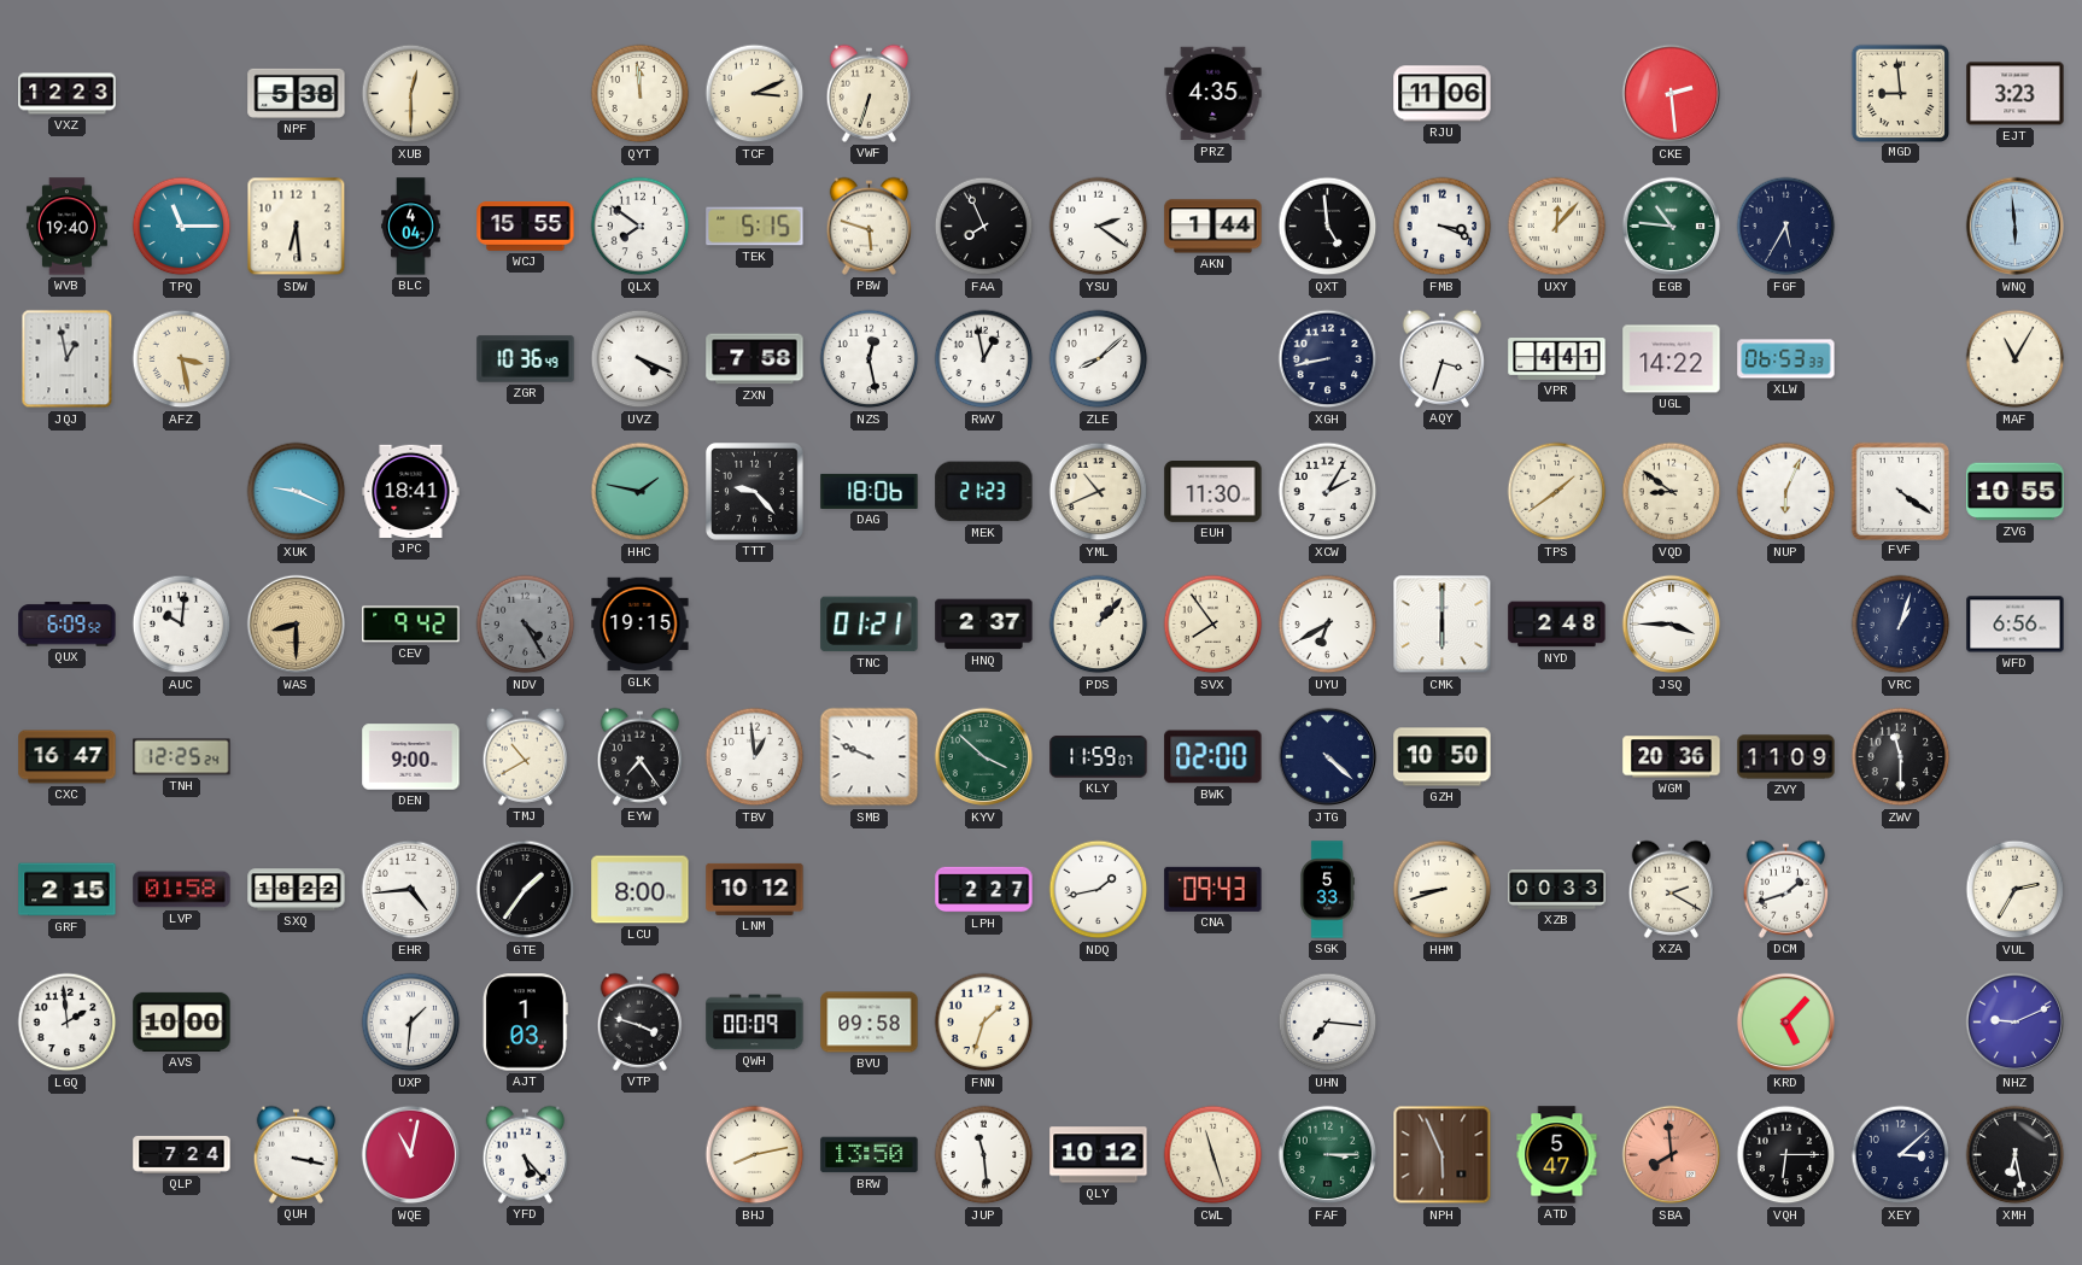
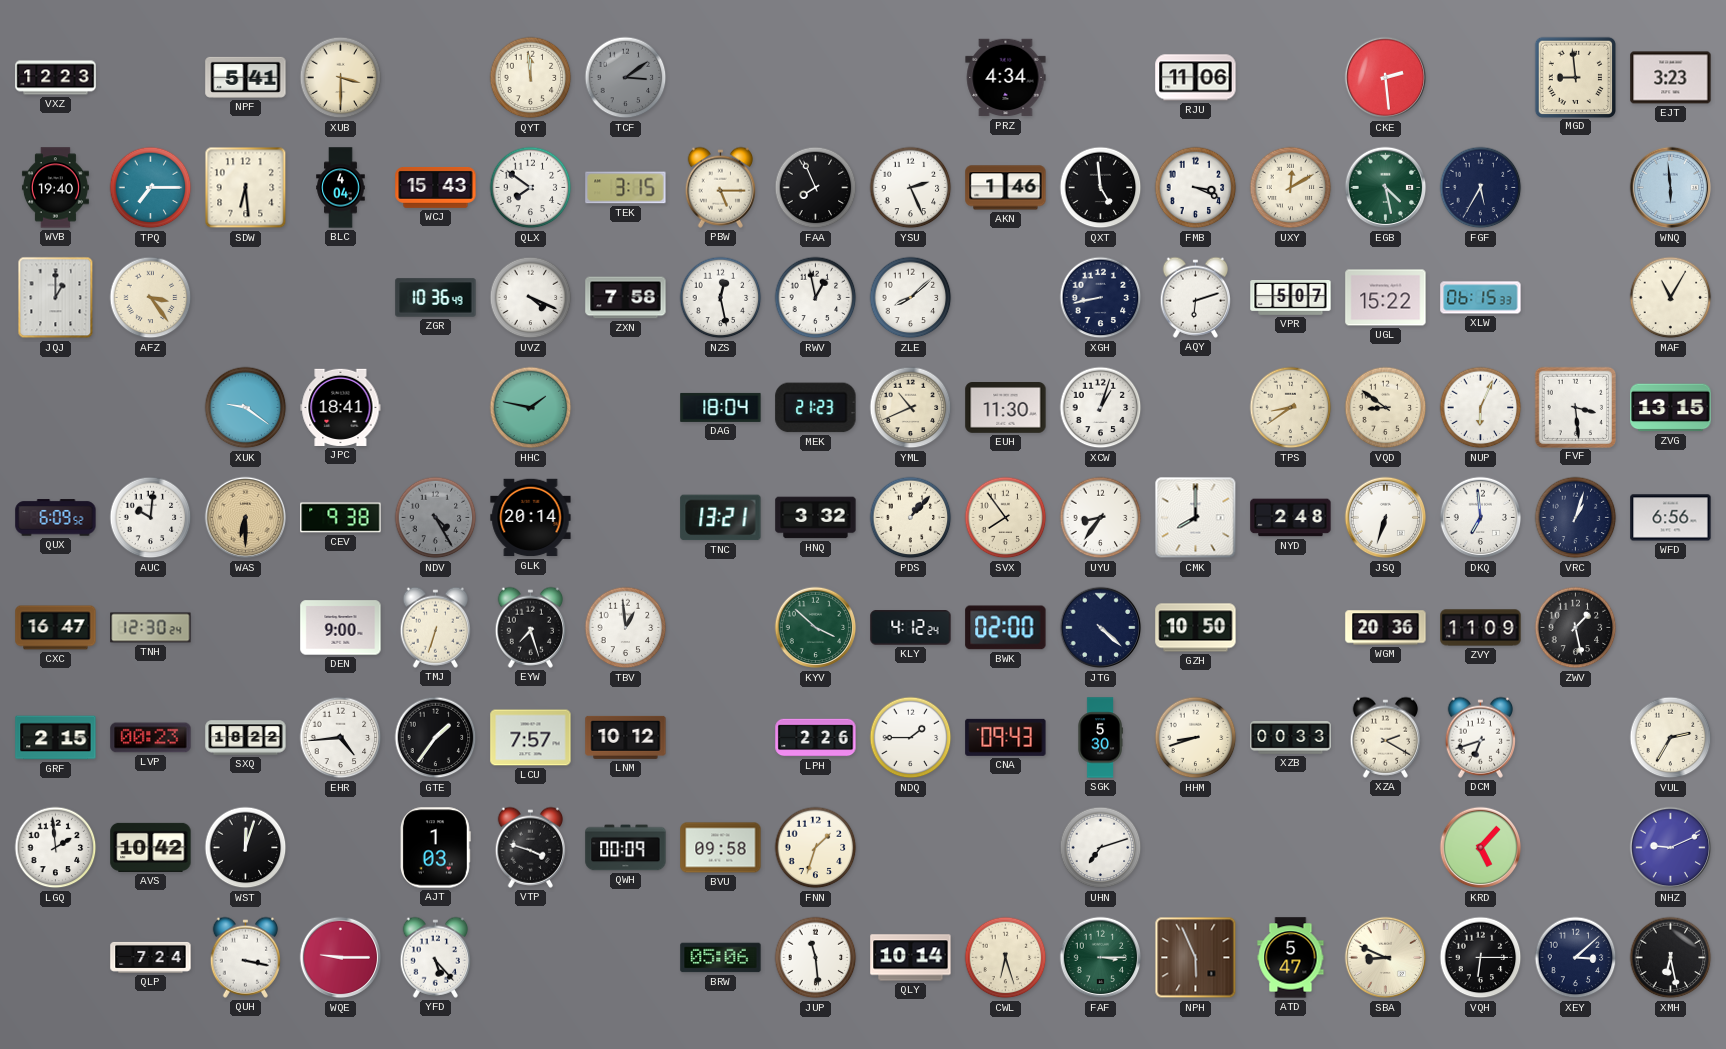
NPF: 5:38 -> 5:41
XUB: 12:30 -> 3:30
TCF: 3:11 -> 3:09
TCF dial: cream -> grey
VWF: 6:33 -> none
PRZ: 4:35 -> 4:34
TPQ: 11:15 -> 7:15
WCJ: 15:55 -> 15:43
TEK: 5:15 -> 3:15
PBW: 5:48 -> 5:15
YSU: 2:21 -> 2:26
AKN: 1:44 -> 1:46
UXY: 12:07 -> 12:10
EGB: 10:46 -> 4:28
JQJ: 12:58 -> 1:00
AFZ: 3:28 -> 3:24
AQY: 3:33 -> 6:12
VPR: 4:41 -> 5:07
UGL: 14:22 -> 15:22
XLW: 06:53 -> 06:15
XUK: 9:19 -> 9:21
TTT: 9:23 -> none
DAG: 18:06 -> 18:04
XCW: 2:05 -> 1:03
TPS: 1:39 -> 8:39
FVF: 4:21 -> 3:29
ZVG: 10:55 -> 13:15
WAS: 8:30 -> 6:30
CEV: 9:42 -> 9:38
GLK: 19:15 -> 20:14
TNC: 01:21 -> 13:21
HNQ: 2:37 -> 3:32
UYU: 6:40 -> 8:36
CMK: 6:00 -> 8:00
JSQ: 3:45 -> 6:33
DKQ: none -> 6:59
TNH: 12:25 -> 12:30
TMJ: 10:40 -> 6:33
EYW: 7:24 -> 7:27
SMB: 9:49 -> none
KLY: 11:59 -> 4:12
ZWV: 11:30 -> 1:28
LVP: 01:58 -> 00:23
LCU: 8:00 -> 7:57
LPH: 2:27 -> 2:26
NDQ: 1:43 -> 1:45
SGK: 5:33 -> 5:30
DCM: 1:42 -> 6:42
AVS: 10:00 -> 10:42
WST: none -> 12:03
UXP: 1:31 -> none
UHN: 7:16 -> 7:12
WQE: 11:02 -> 9:15
BHJ: 8:13 -> none
BRW: 13:50 -> 05:06
QLY: 10:12 -> 10:14
CWL: 11:27 -> 6:27
SBA: 7:59 -> 8:49
SBA dial: salmon -> cream
